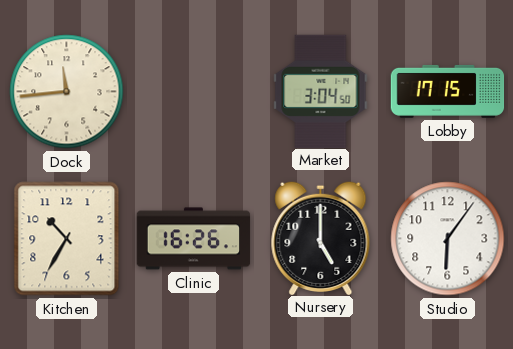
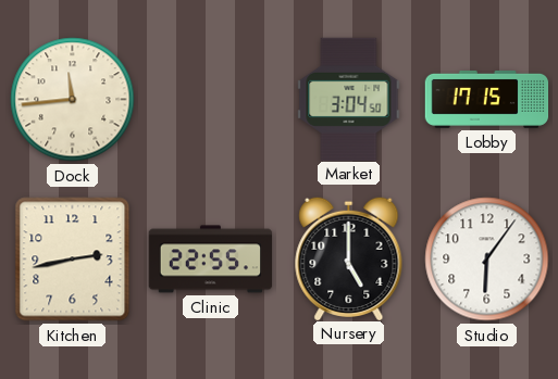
Kitchen: 10:35 -> 2:43
Clinic: 16:26 -> 22:55
